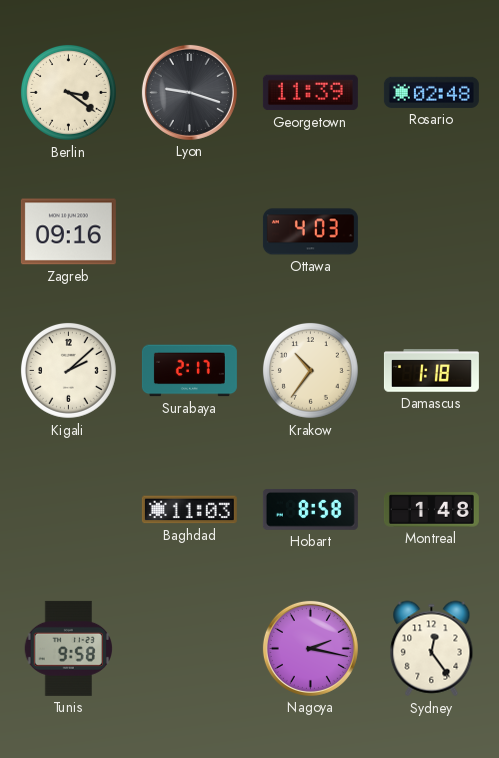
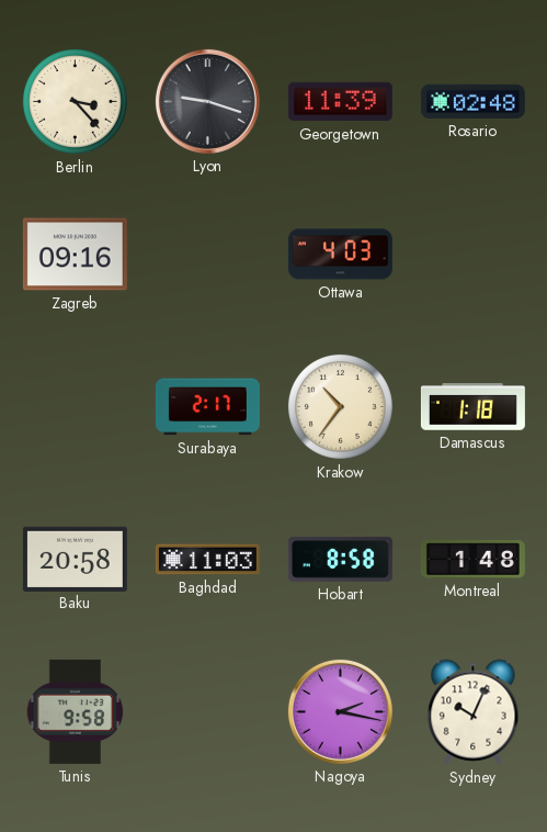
Berlin: 3:21 -> 3:23
Kigali: 2:08 -> none
Baku: none -> 20:58
Sydney: 12:24 -> 10:04
